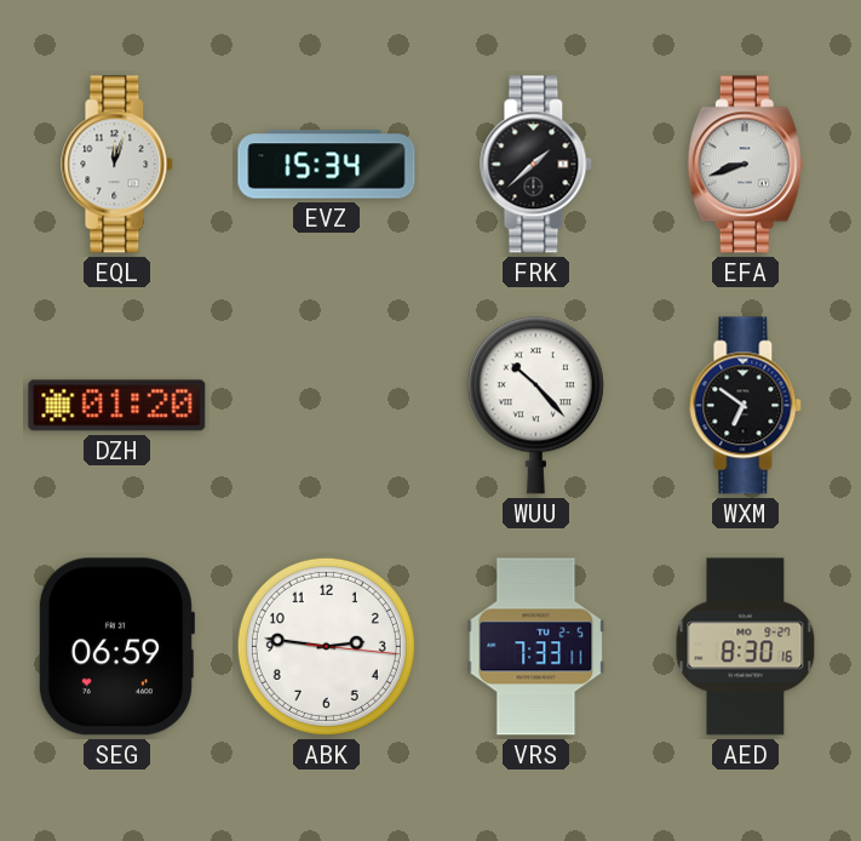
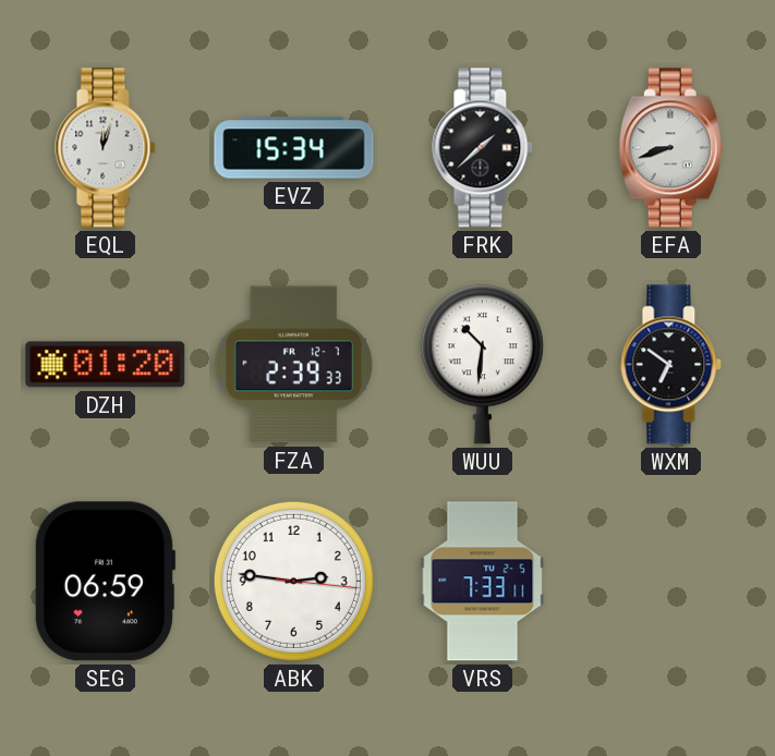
FZA: none -> 2:39
WUU: 10:23 -> 10:31
AED: 8:30 -> none
